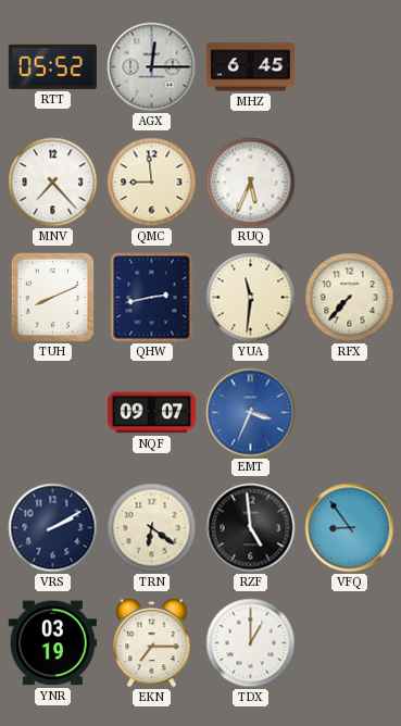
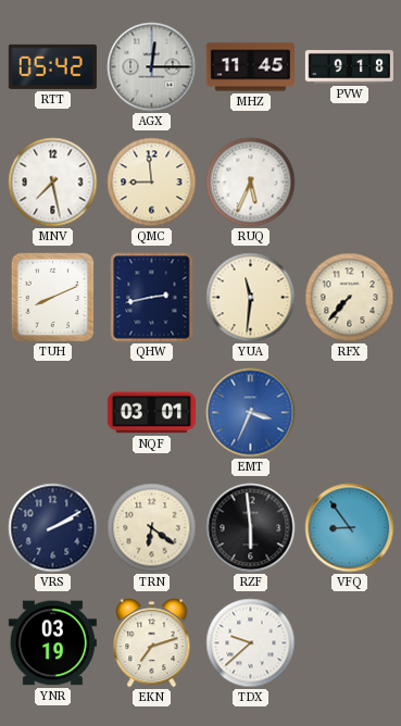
RTT: 05:52 -> 05:42
MHZ: 6:45 -> 11:45
PVW: none -> 9:18
MNV: 7:23 -> 7:28
NQF: 09:07 -> 03:01
RZF: 4:59 -> 5:59
EKN: 7:15 -> 7:12
TDX: 1:00 -> 9:38
